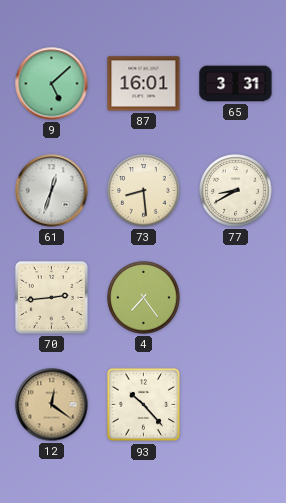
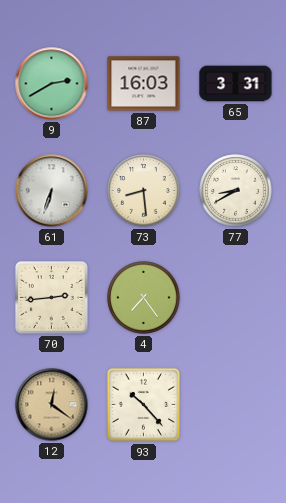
9: 5:08 -> 2:40
87: 16:01 -> 16:03
61: 12:33 -> 6:33
